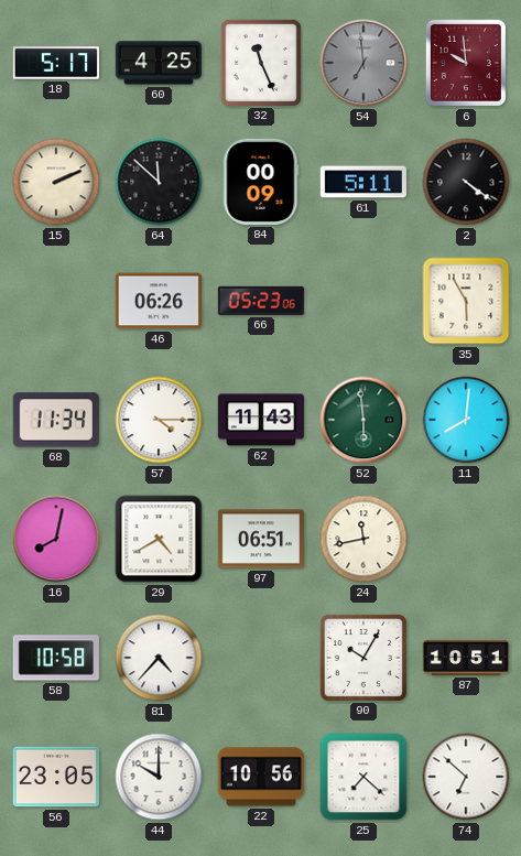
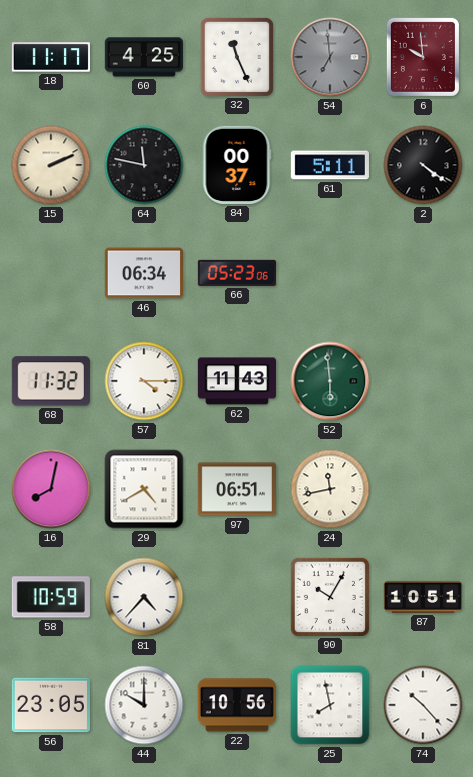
18: 5:17 -> 11:17
64: 11:52 -> 11:47
84: 00:09 -> 00:37
46: 06:26 -> 06:34
35: 5:55 -> none
68: 11:34 -> 11:32
11: 8:01 -> none
58: 10:58 -> 10:59
25: 7:22 -> 7:58
74: 6:52 -> 10:23
